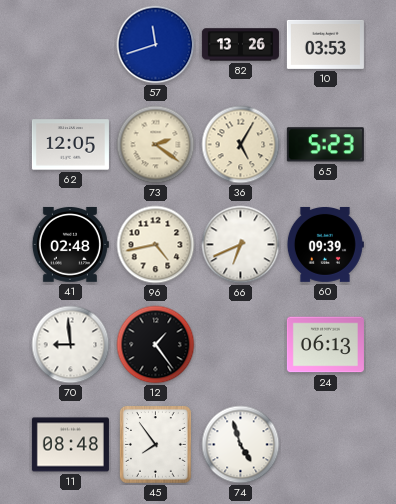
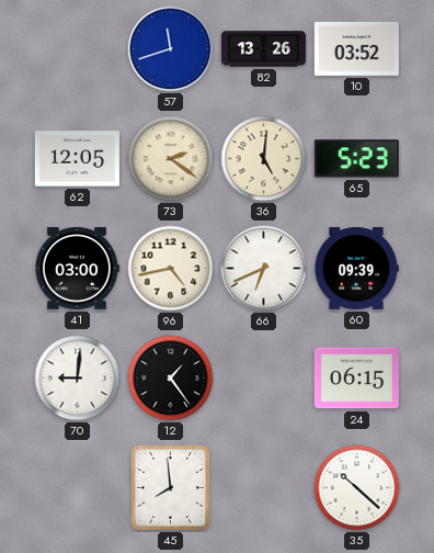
10: 03:53 -> 03:52
36: 5:05 -> 5:01
41: 02:48 -> 03:00
70: 8:59 -> 9:01
24: 06:13 -> 06:15
11: 08:48 -> none
45: 7:54 -> 7:59
74: 4:57 -> none
35: none -> 10:22
